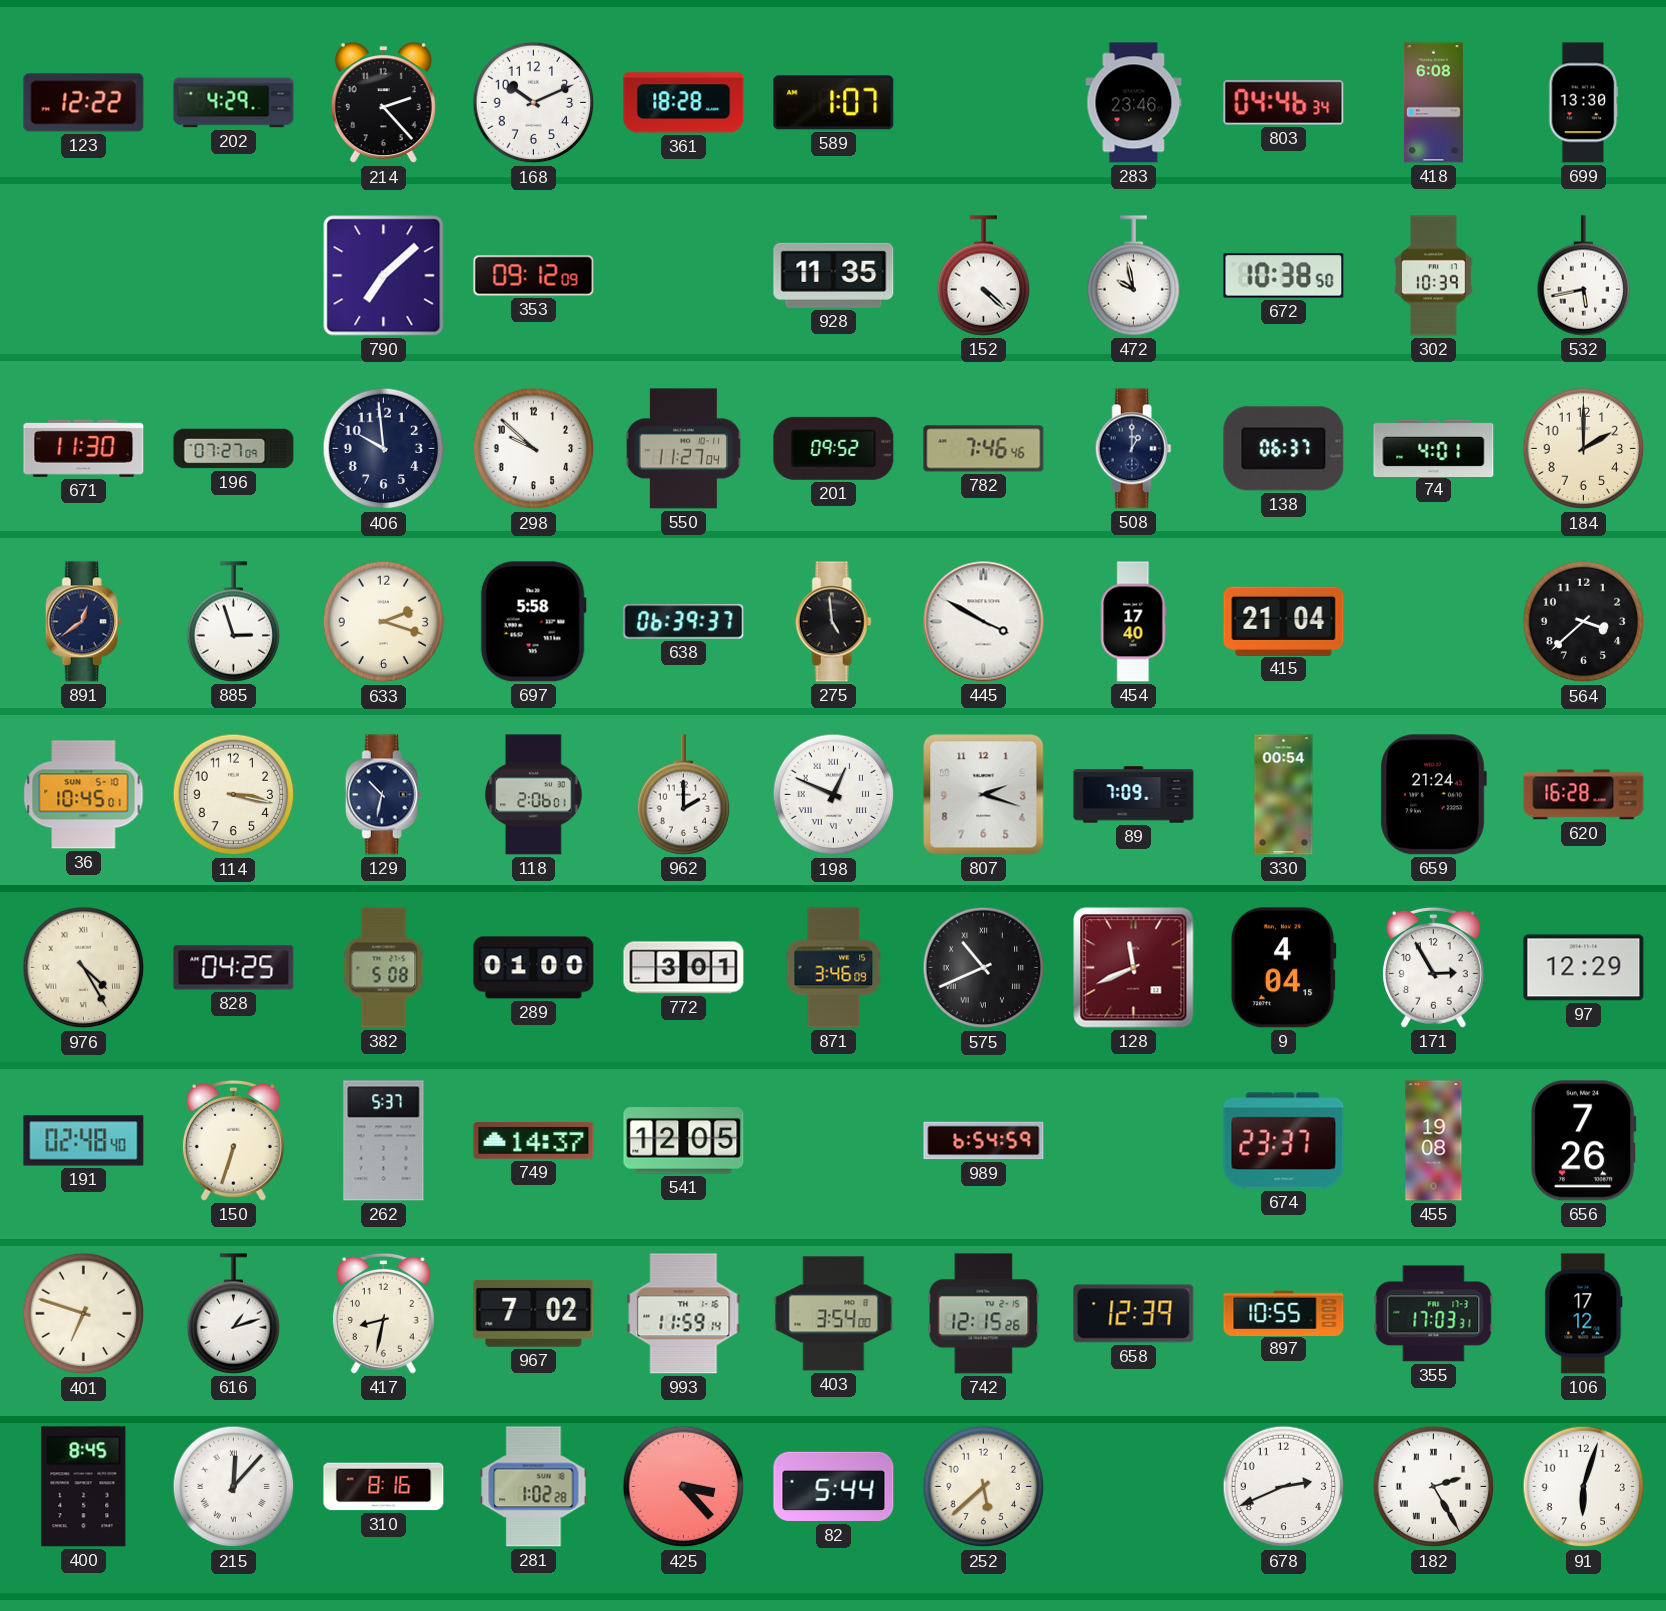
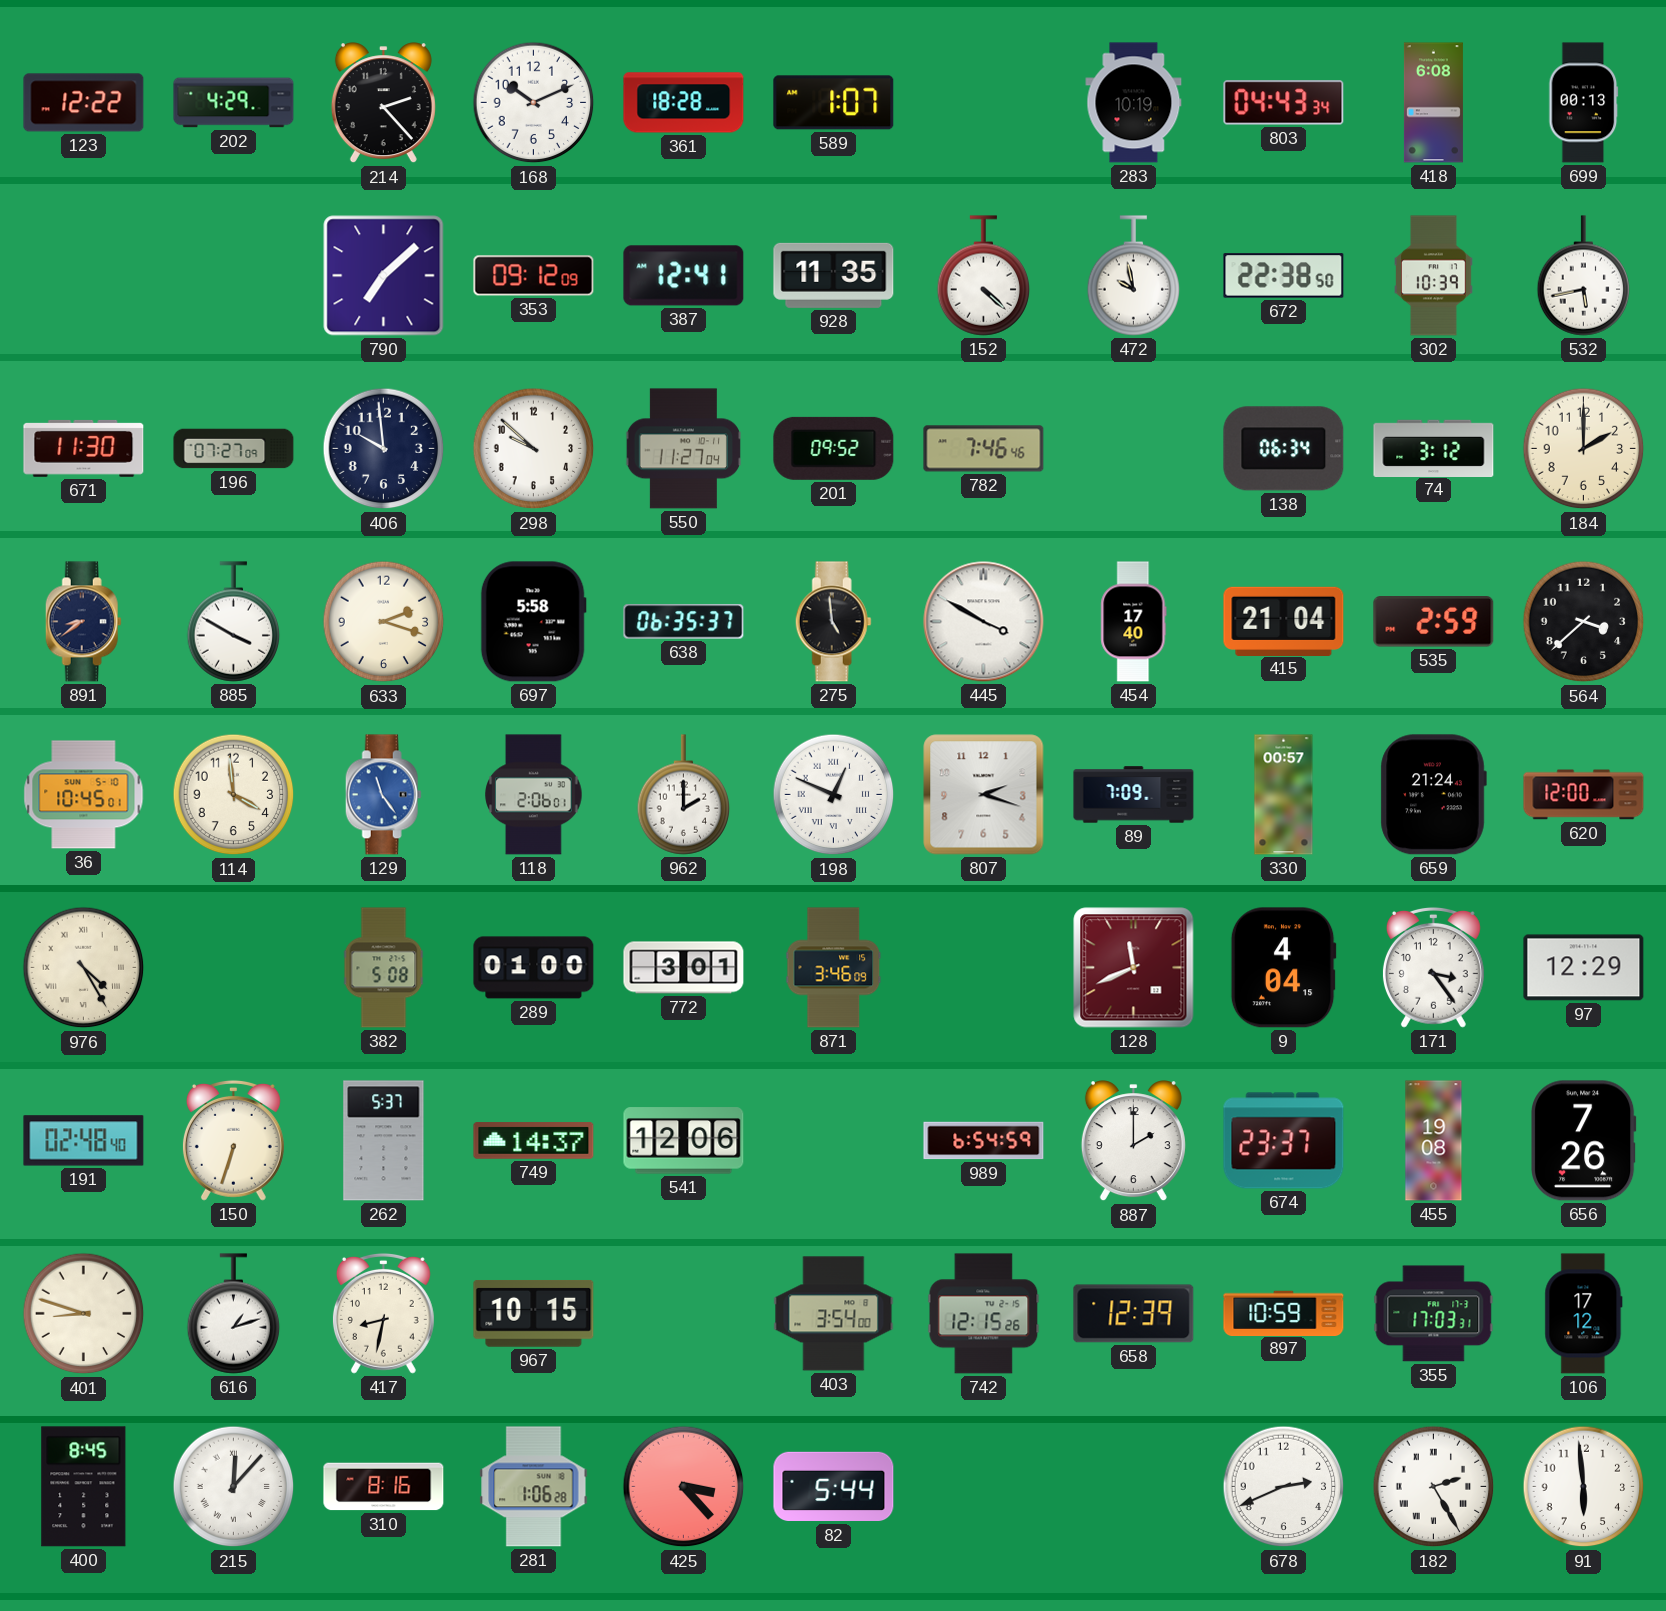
283: 23:46 -> 10:19
803: 04:46 -> 04:43
699: 13:30 -> 00:13
387: none -> 12:41
672: 10:38 -> 22:38
508: 1:00 -> none
138: 06:37 -> 06:34
74: 4:01 -> 3:12
891: 12:39 -> 8:39
885: 2:57 -> 3:50
638: 06:39 -> 06:35
535: none -> 2:59
114: 3:17 -> 3:59
129: 10:32 -> 11:24
129 dial: navy -> blue
330: 00:54 -> 00:57
620: 16:28 -> 12:00
828: 04:25 -> none
575: 10:41 -> none
171: 2:55 -> 3:24
541: 12:05 -> 12:06
887: none -> 2:00
401: 6:48 -> 8:48
967: 7:02 -> 10:15
993: 11:59 -> none
897: 10:55 -> 10:59
281: 1:02 -> 1:06
252: 5:38 -> none
91: 6:03 -> 5:59
